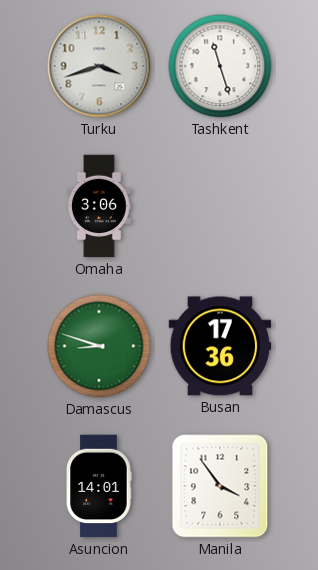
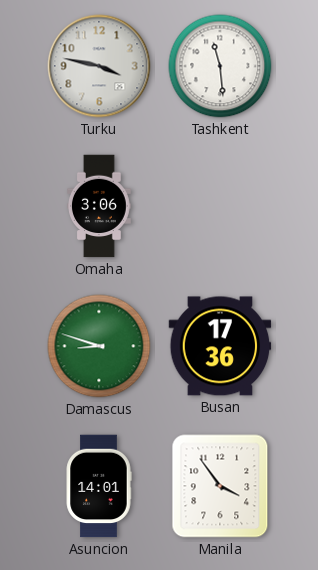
Turku: 3:42 -> 3:47
Tashkent: 11:27 -> 11:29
